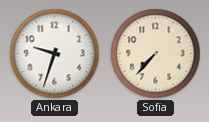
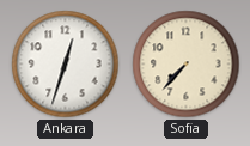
Ankara: 9:33 -> 12:33
